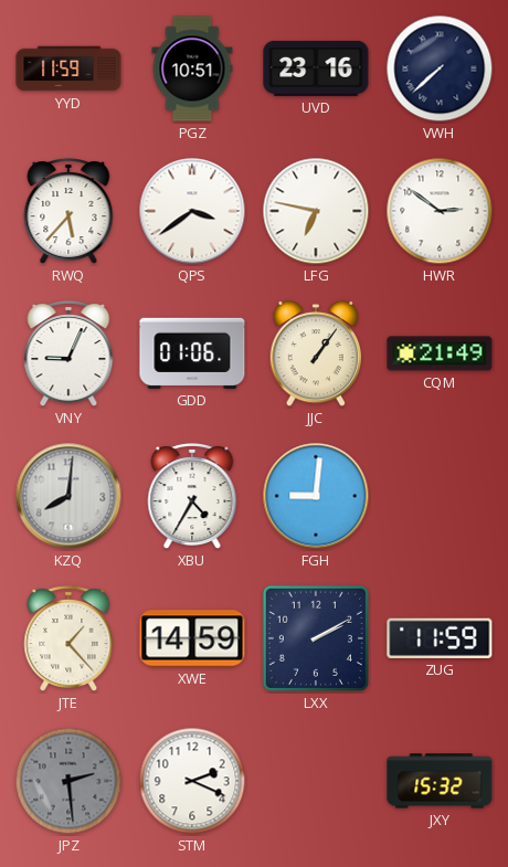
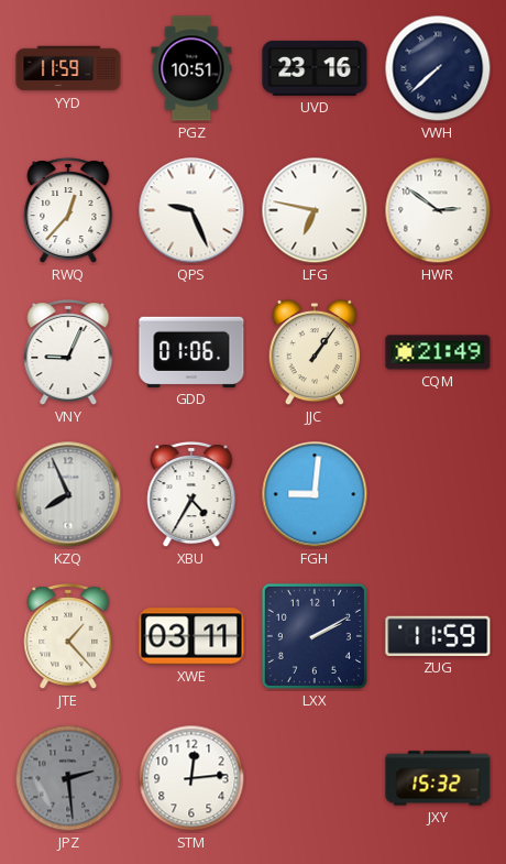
RWQ: 5:37 -> 12:37
QPS: 3:39 -> 9:26
KZQ: 8:01 -> 7:56
XWE: 14:59 -> 03:11
STM: 2:19 -> 12:14
